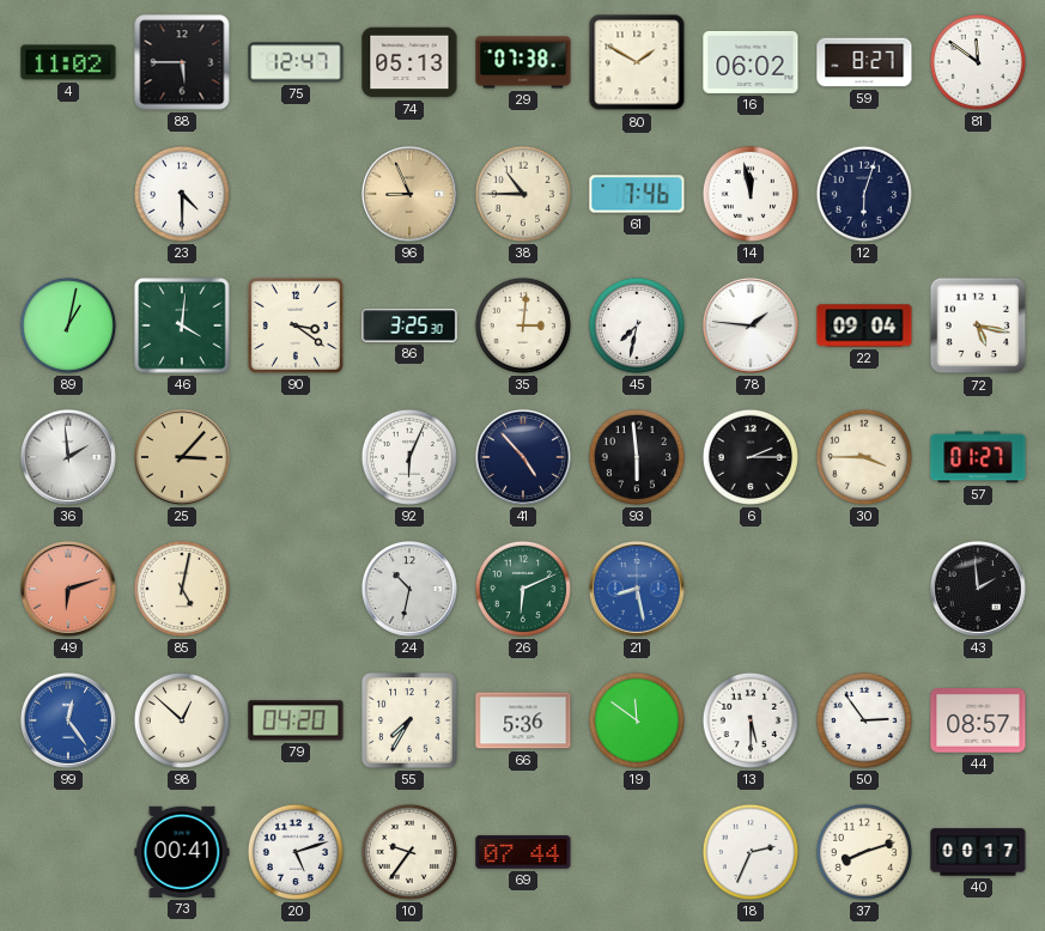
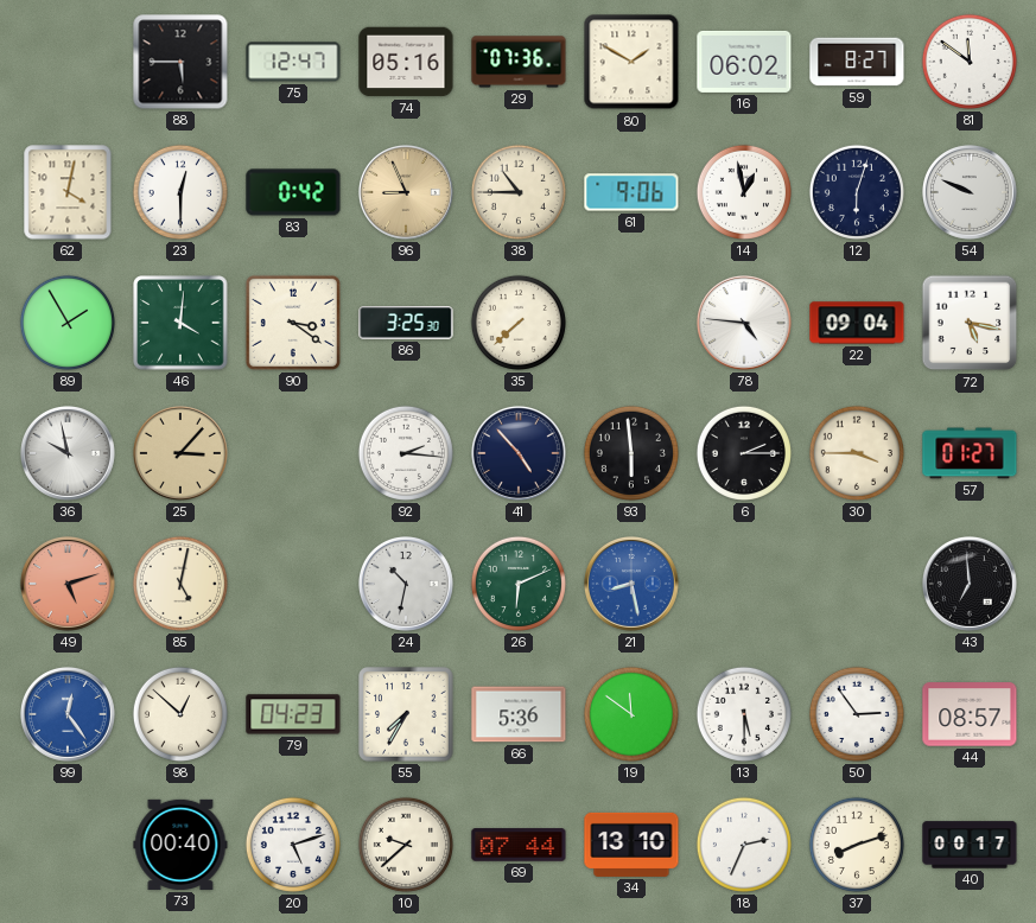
4: 11:02 -> none
74: 05:13 -> 05:16
29: 07:38 -> 07:36
62: none -> 4:02
23: 4:30 -> 12:30
83: none -> 0:42
61: 7:46 -> 9:06
14: 11:58 -> 12:58
54: none -> 9:49
89: 1:02 -> 1:55
35: 3:01 -> 7:38
45: 7:32 -> none
78: 1:46 -> 4:46
36: 1:59 -> 9:58
92: 6:04 -> 2:16
49: 6:12 -> 5:12
43: 1:59 -> 6:59
79: 04:20 -> 04:23
73: 00:41 -> 00:40
10: 9:36 -> 9:38
34: none -> 13:10
